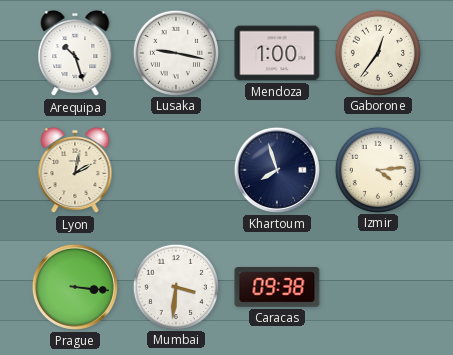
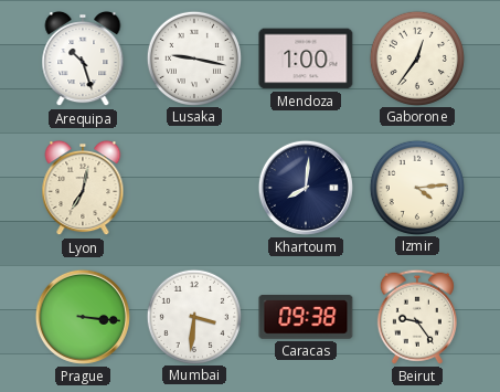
Lyon: 2:02 -> 7:02
Khartoum: 7:57 -> 8:01
Beirut: none -> 9:24
